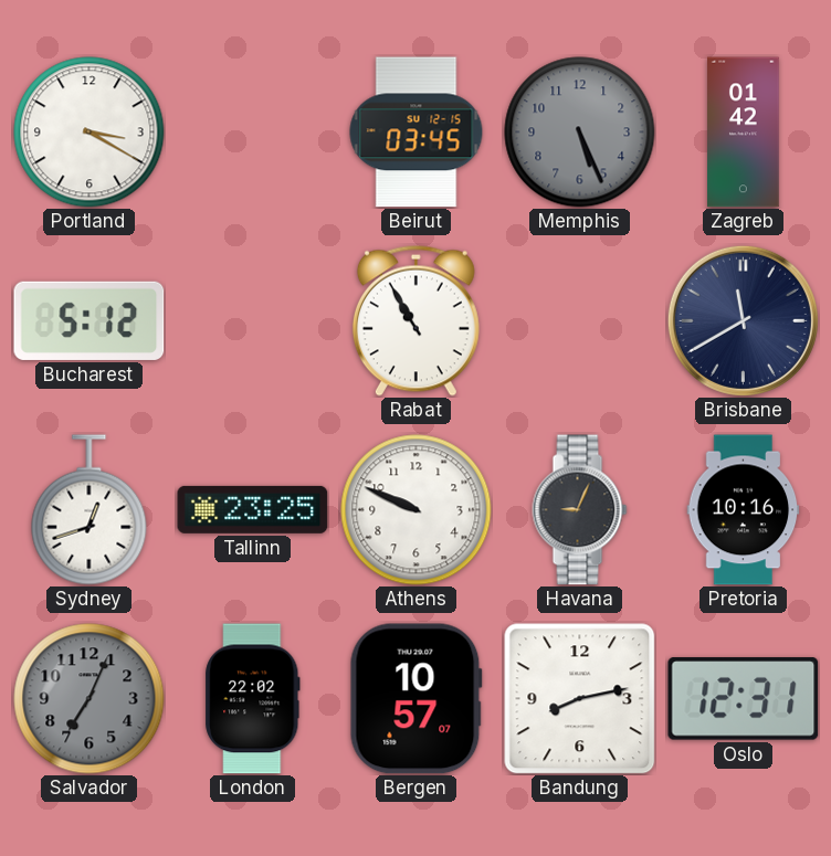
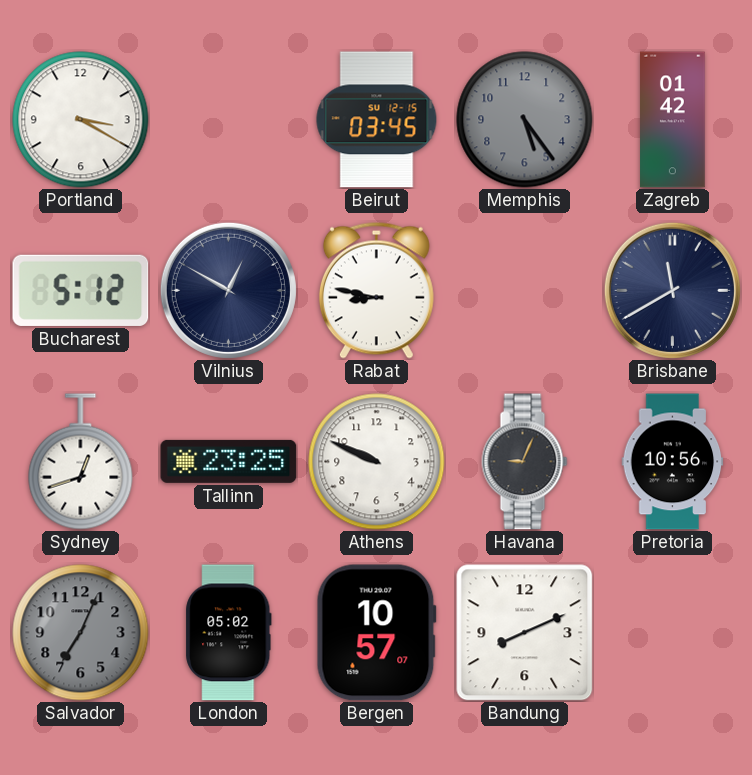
Memphis: 5:26 -> 5:24
Vilnius: none -> 12:50
Rabat: 10:55 -> 8:47
Pretoria: 10:16 -> 10:56
London: 22:02 -> 05:02
Bandung: 8:13 -> 8:11
Oslo: 12:31 -> none
